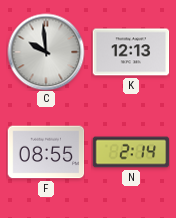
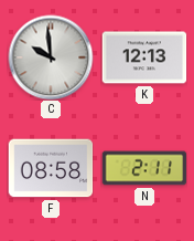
F: 08:55 -> 08:58
N: 2:14 -> 2:11
